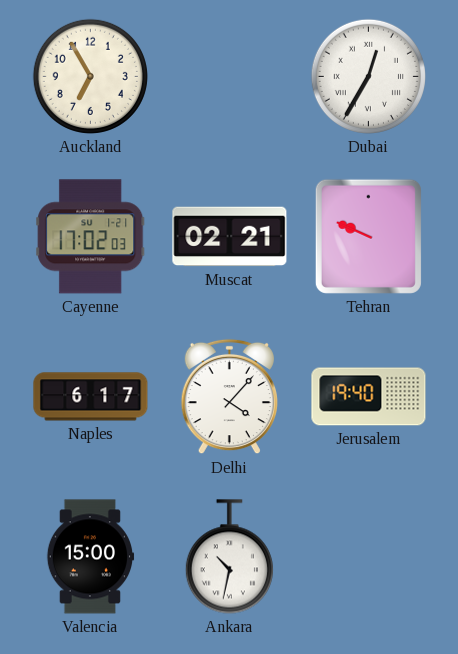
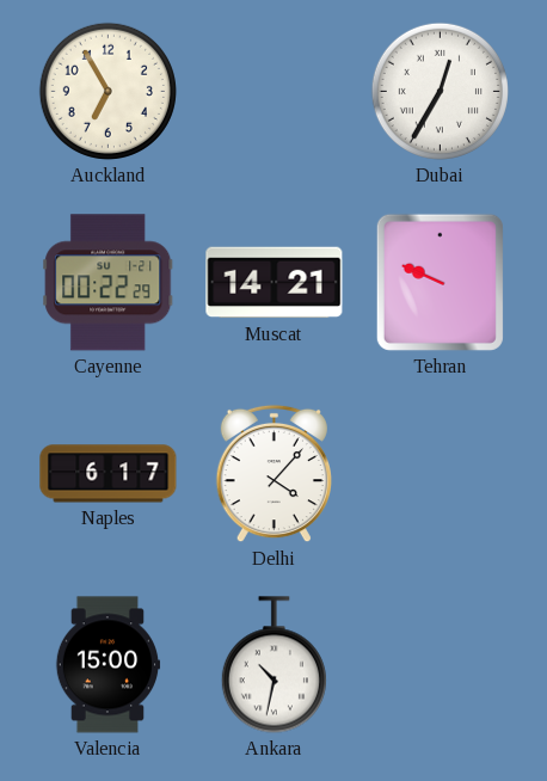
Cayenne: 17:02 -> 00:22
Muscat: 02:21 -> 14:21
Jerusalem: 19:40 -> none
